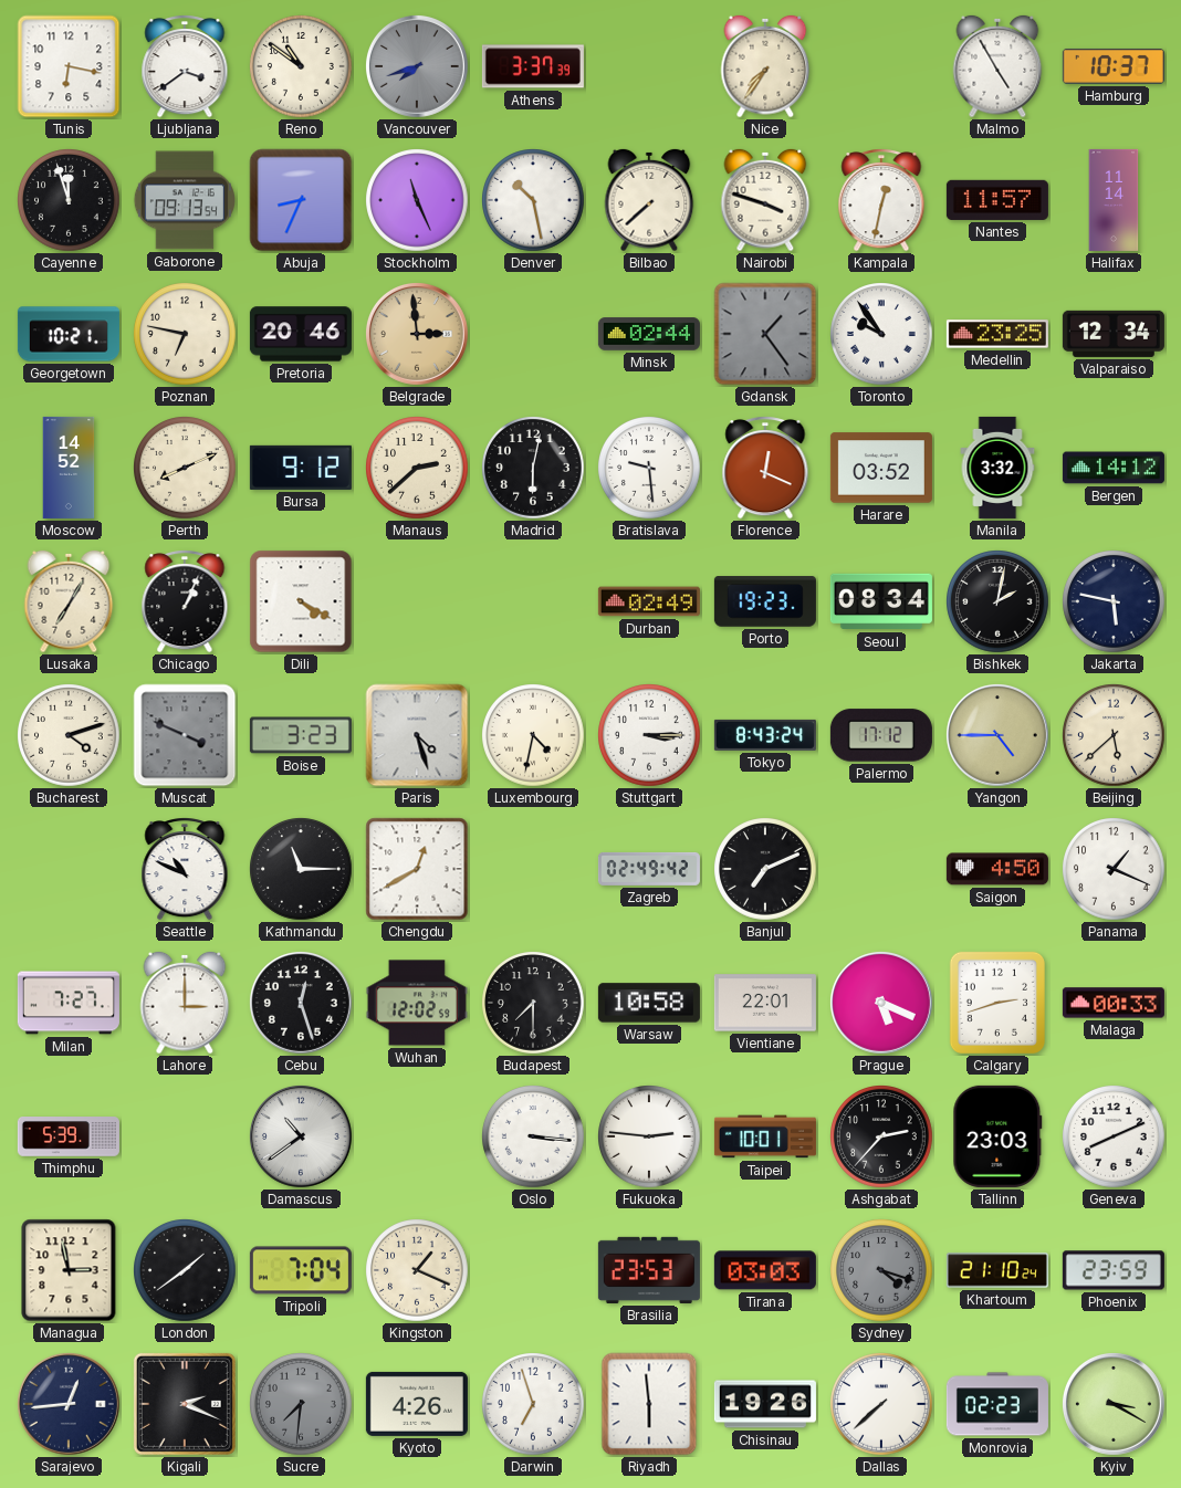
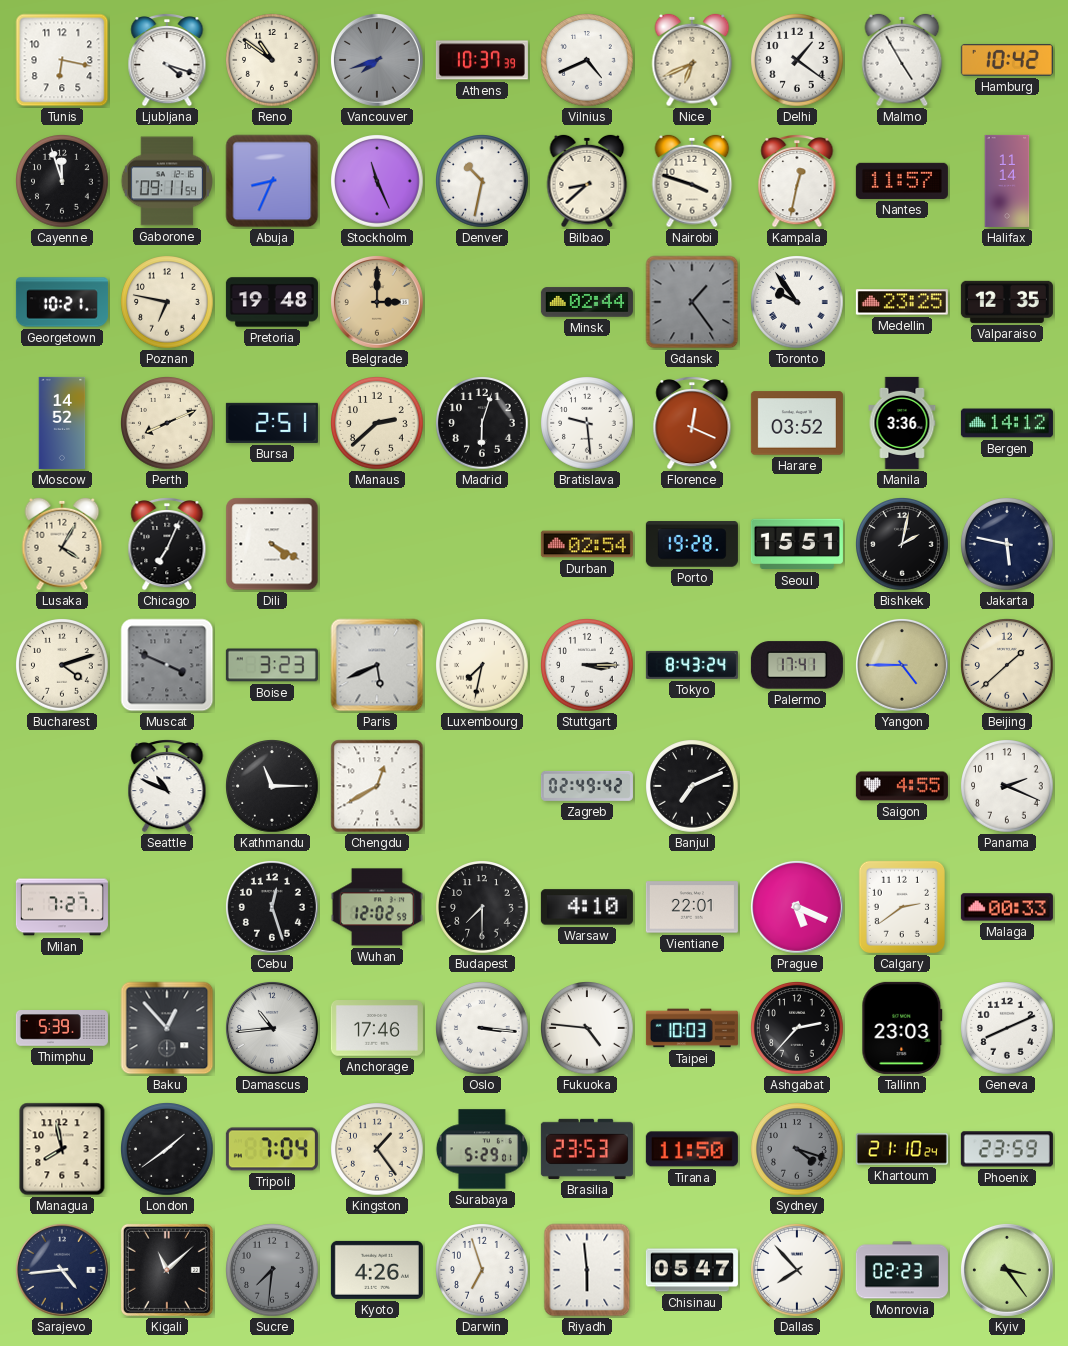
Ljubljana: 3:39 -> 4:18
Athens: 3:37 -> 10:37
Vilnius: none -> 4:41
Nice: 7:36 -> 6:41
Delhi: none -> 1:21
Hamburg: 10:37 -> 10:42
Gaborone: 09:13 -> 09:11
Denver: 10:28 -> 10:32
Bilbao: 7:38 -> 8:38
Pretoria: 20:46 -> 19:48
Belgrade: 2:59 -> 3:00
Valparaiso: 12:34 -> 12:35
Bursa: 9:12 -> 2:51
Madrid: 6:02 -> 6:03
Manila: 3:32 -> 3:36
Lusaka: 7:05 -> 4:05
Chicago: 1:04 -> 7:04
Durban: 02:49 -> 02:54
Porto: 19:23 -> 19:28
Seoul: 08:34 -> 15:51
Paris: 4:27 -> 5:41
Luxembourg: 4:32 -> 7:32
Palermo: 17:12 -> 17:41
Beijing: 5:38 -> 1:38
Saigon: 4:50 -> 4:55
Panama: 1:19 -> 2:19
Lahore: 3:00 -> none
Warsaw: 10:58 -> 4:10
Calgary: 2:42 -> 2:39
Baku: none -> 12:53
Damascus: 10:39 -> 10:44
Anchorage: none -> 17:46
Fukuoka: 2:46 -> 4:46
Taipei: 10:01 -> 10:03
Managua: 2:58 -> 7:58
Kingston: 1:19 -> 1:24
Surabaya: none -> 5:29
Tirana: 03:03 -> 11:50
Sarajevo: 12:44 -> 4:44
Kigali: 2:19 -> 11:08
Chisinau: 19:26 -> 05:47
Dallas: 7:38 -> 7:53
Kyiv: 3:20 -> 3:24
